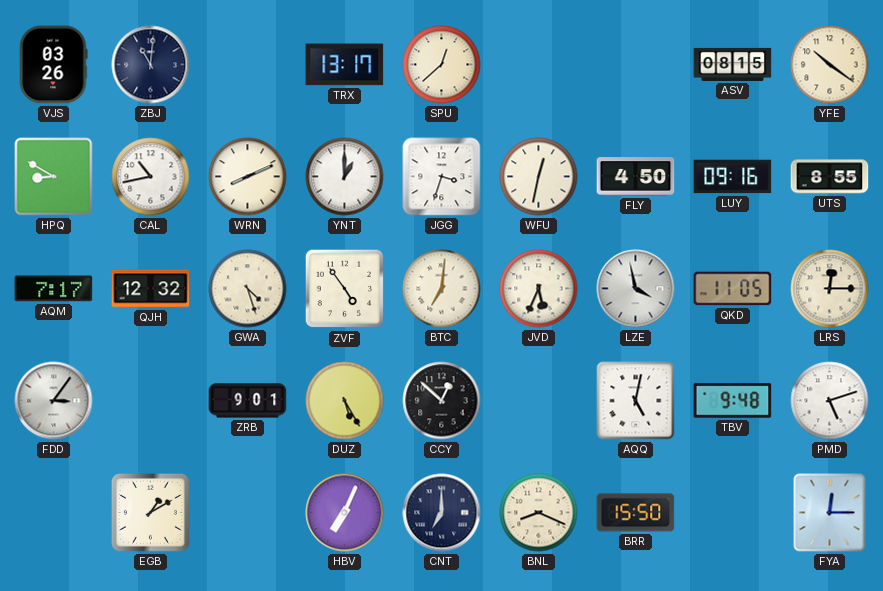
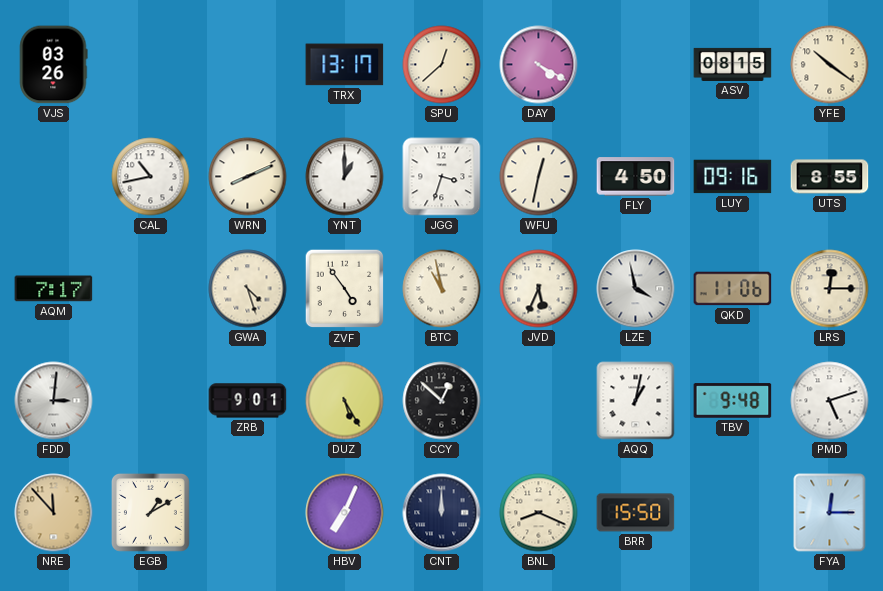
ZBJ: 11:01 -> none
DAY: none -> 4:20
HPQ: 8:50 -> none
QJH: 12:32 -> none
BTC: 7:01 -> 10:58
QKD: 11:05 -> 11:06
FDD: 3:06 -> 3:01
AQQ: 5:02 -> 1:02
NRE: none -> 11:53
CNT: 7:00 -> 12:00
